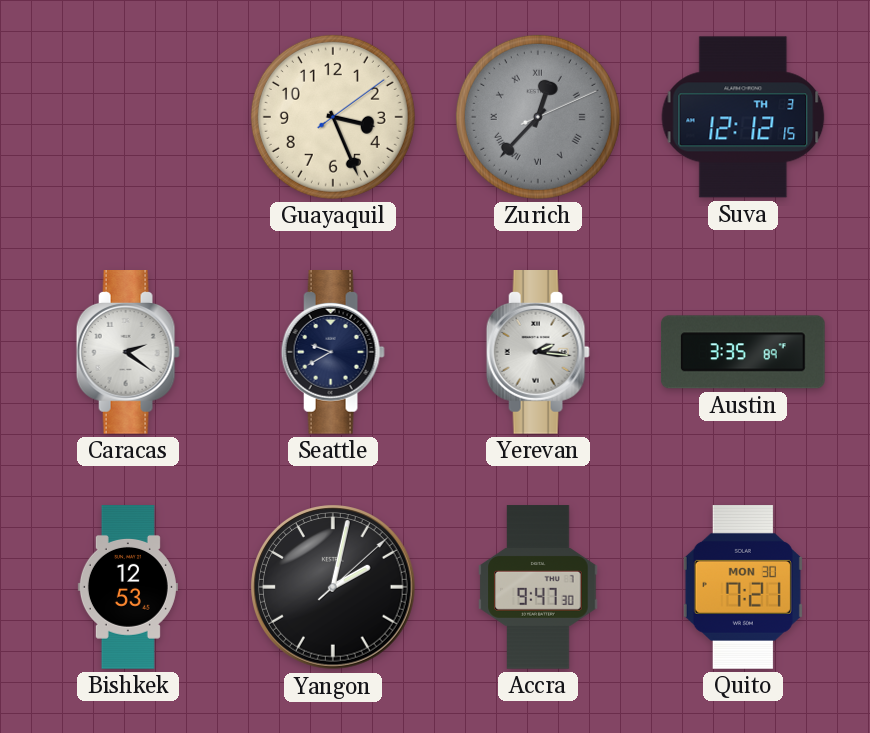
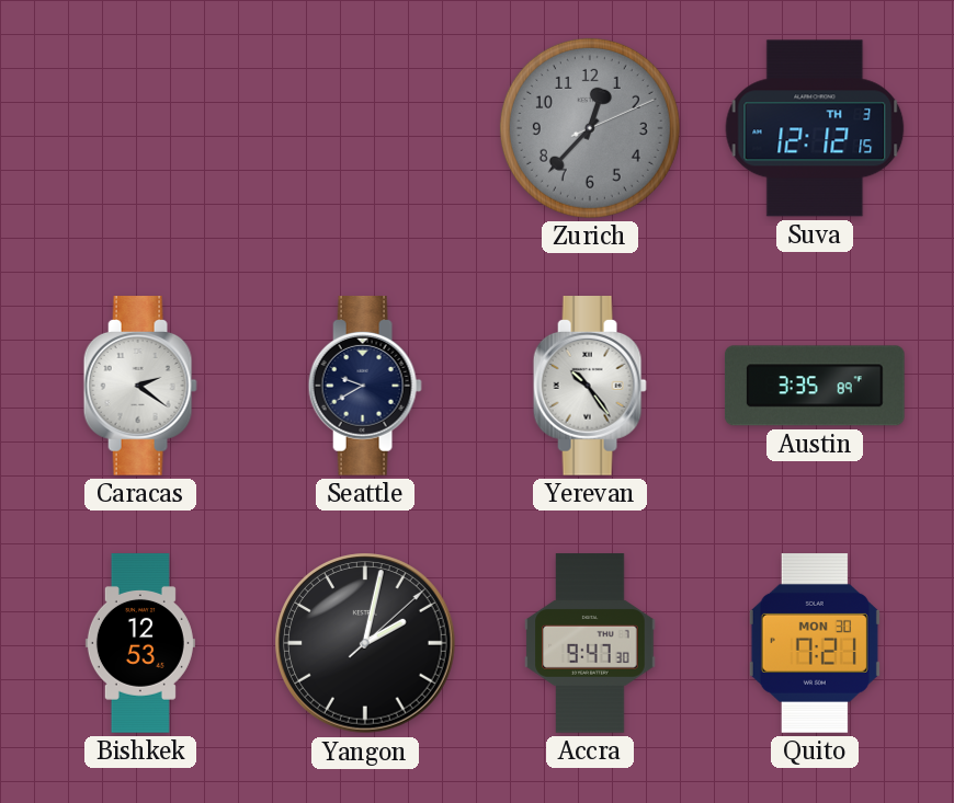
Guayaquil: 3:26 -> none
Zurich numerals: Roman -> Arabic
Yerevan: 2:16 -> 10:24
